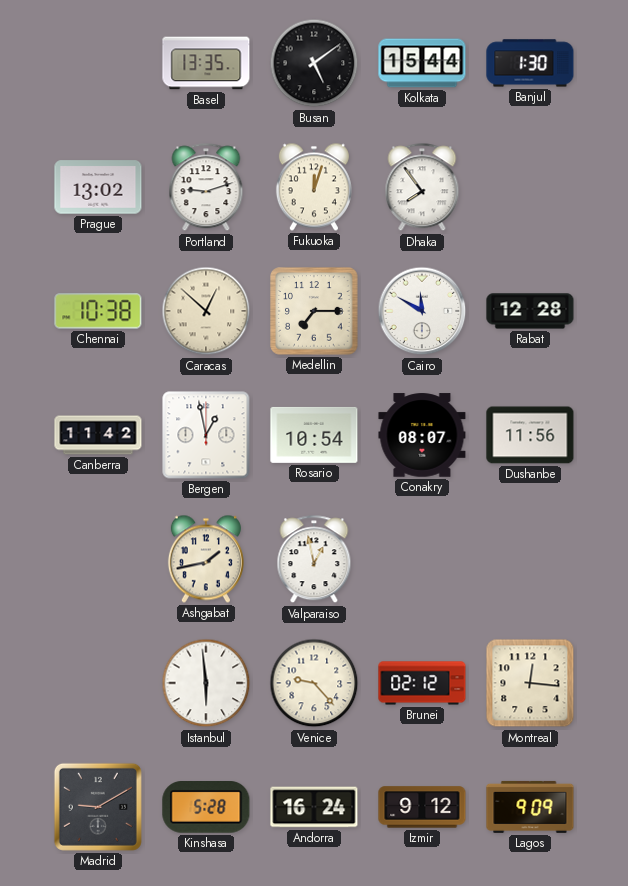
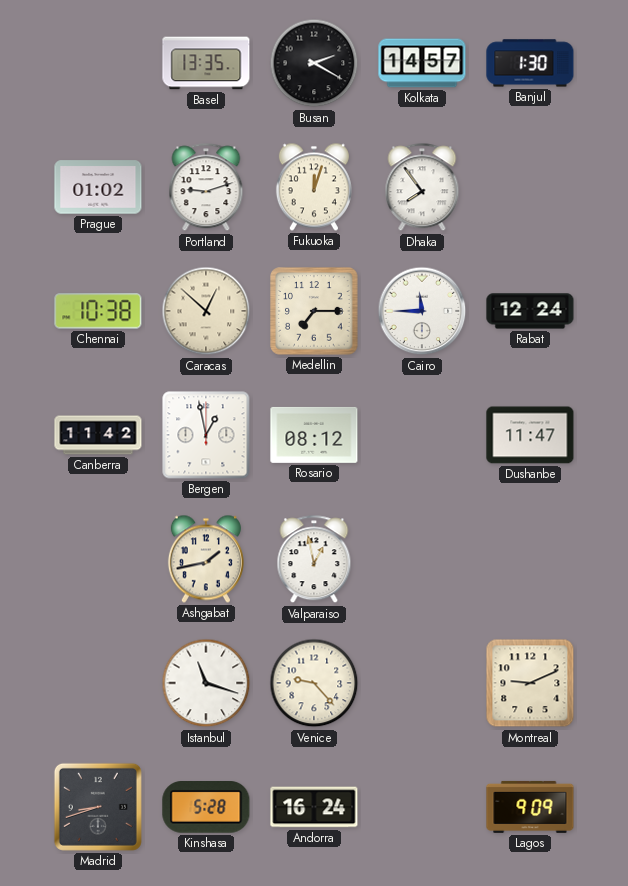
Busan: 5:09 -> 2:20
Kolkata: 15:44 -> 14:57
Prague: 13:02 -> 01:02
Cairo: 11:50 -> 11:45
Rabat: 12:28 -> 12:24
Rosario: 10:54 -> 08:12
Conakry: 08:07 -> none
Dushanbe: 11:56 -> 11:47
Istanbul: 5:59 -> 11:18
Brunei: 02:12 -> none
Montreal: 12:16 -> 9:11
Madrid: 9:10 -> 8:42
Izmir: 9:12 -> none
